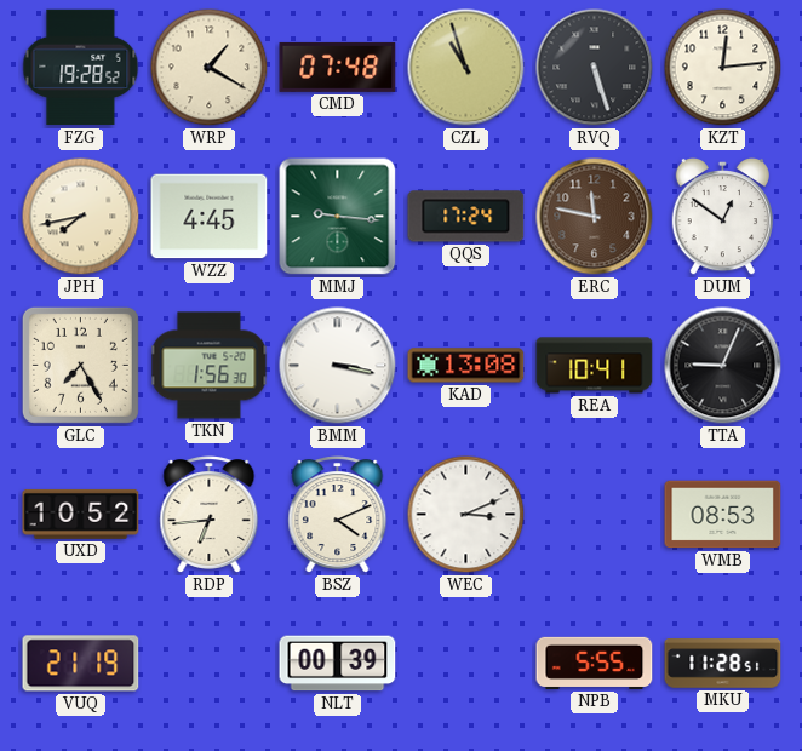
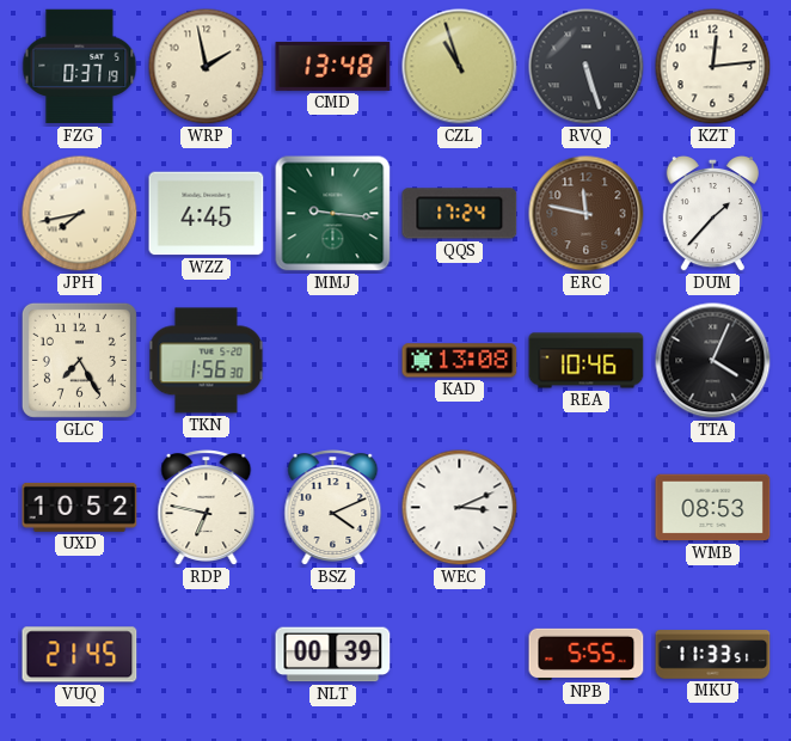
FZG: 19:28 -> 0:37
WRP: 1:20 -> 1:58
CMD: 07:48 -> 13:48
DUM: 12:51 -> 1:37
BMM: 3:17 -> none
REA: 10:41 -> 10:46
TTA: 9:04 -> 4:04
RDP: 6:44 -> 6:47
VUQ: 21:19 -> 21:45
MKU: 11:28 -> 11:33
